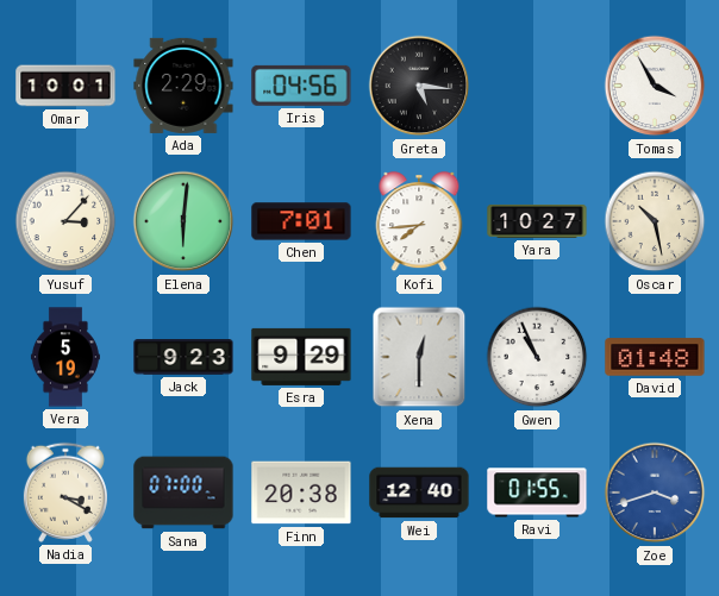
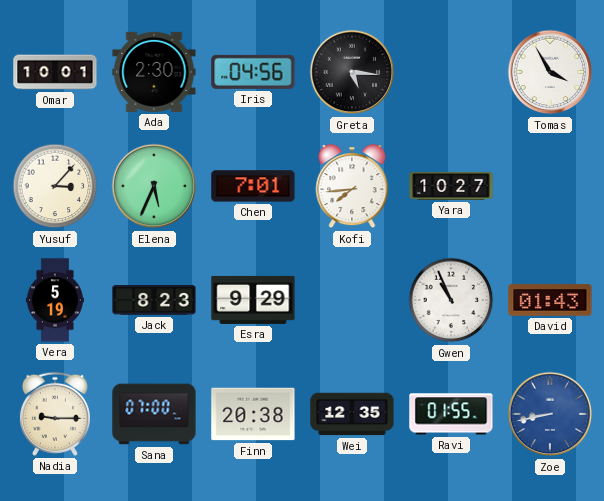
Ada: 2:29 -> 2:30
Elena: 6:01 -> 5:34
Oscar: 10:28 -> none
Jack: 9:23 -> 8:23
Xena: 12:30 -> none
David: 01:48 -> 01:43
Nadia: 3:20 -> 9:15
Wei: 12:40 -> 12:35
Zoe: 3:42 -> 8:43
